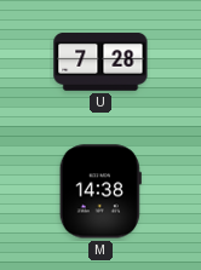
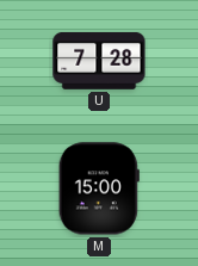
M: 14:38 -> 15:00
